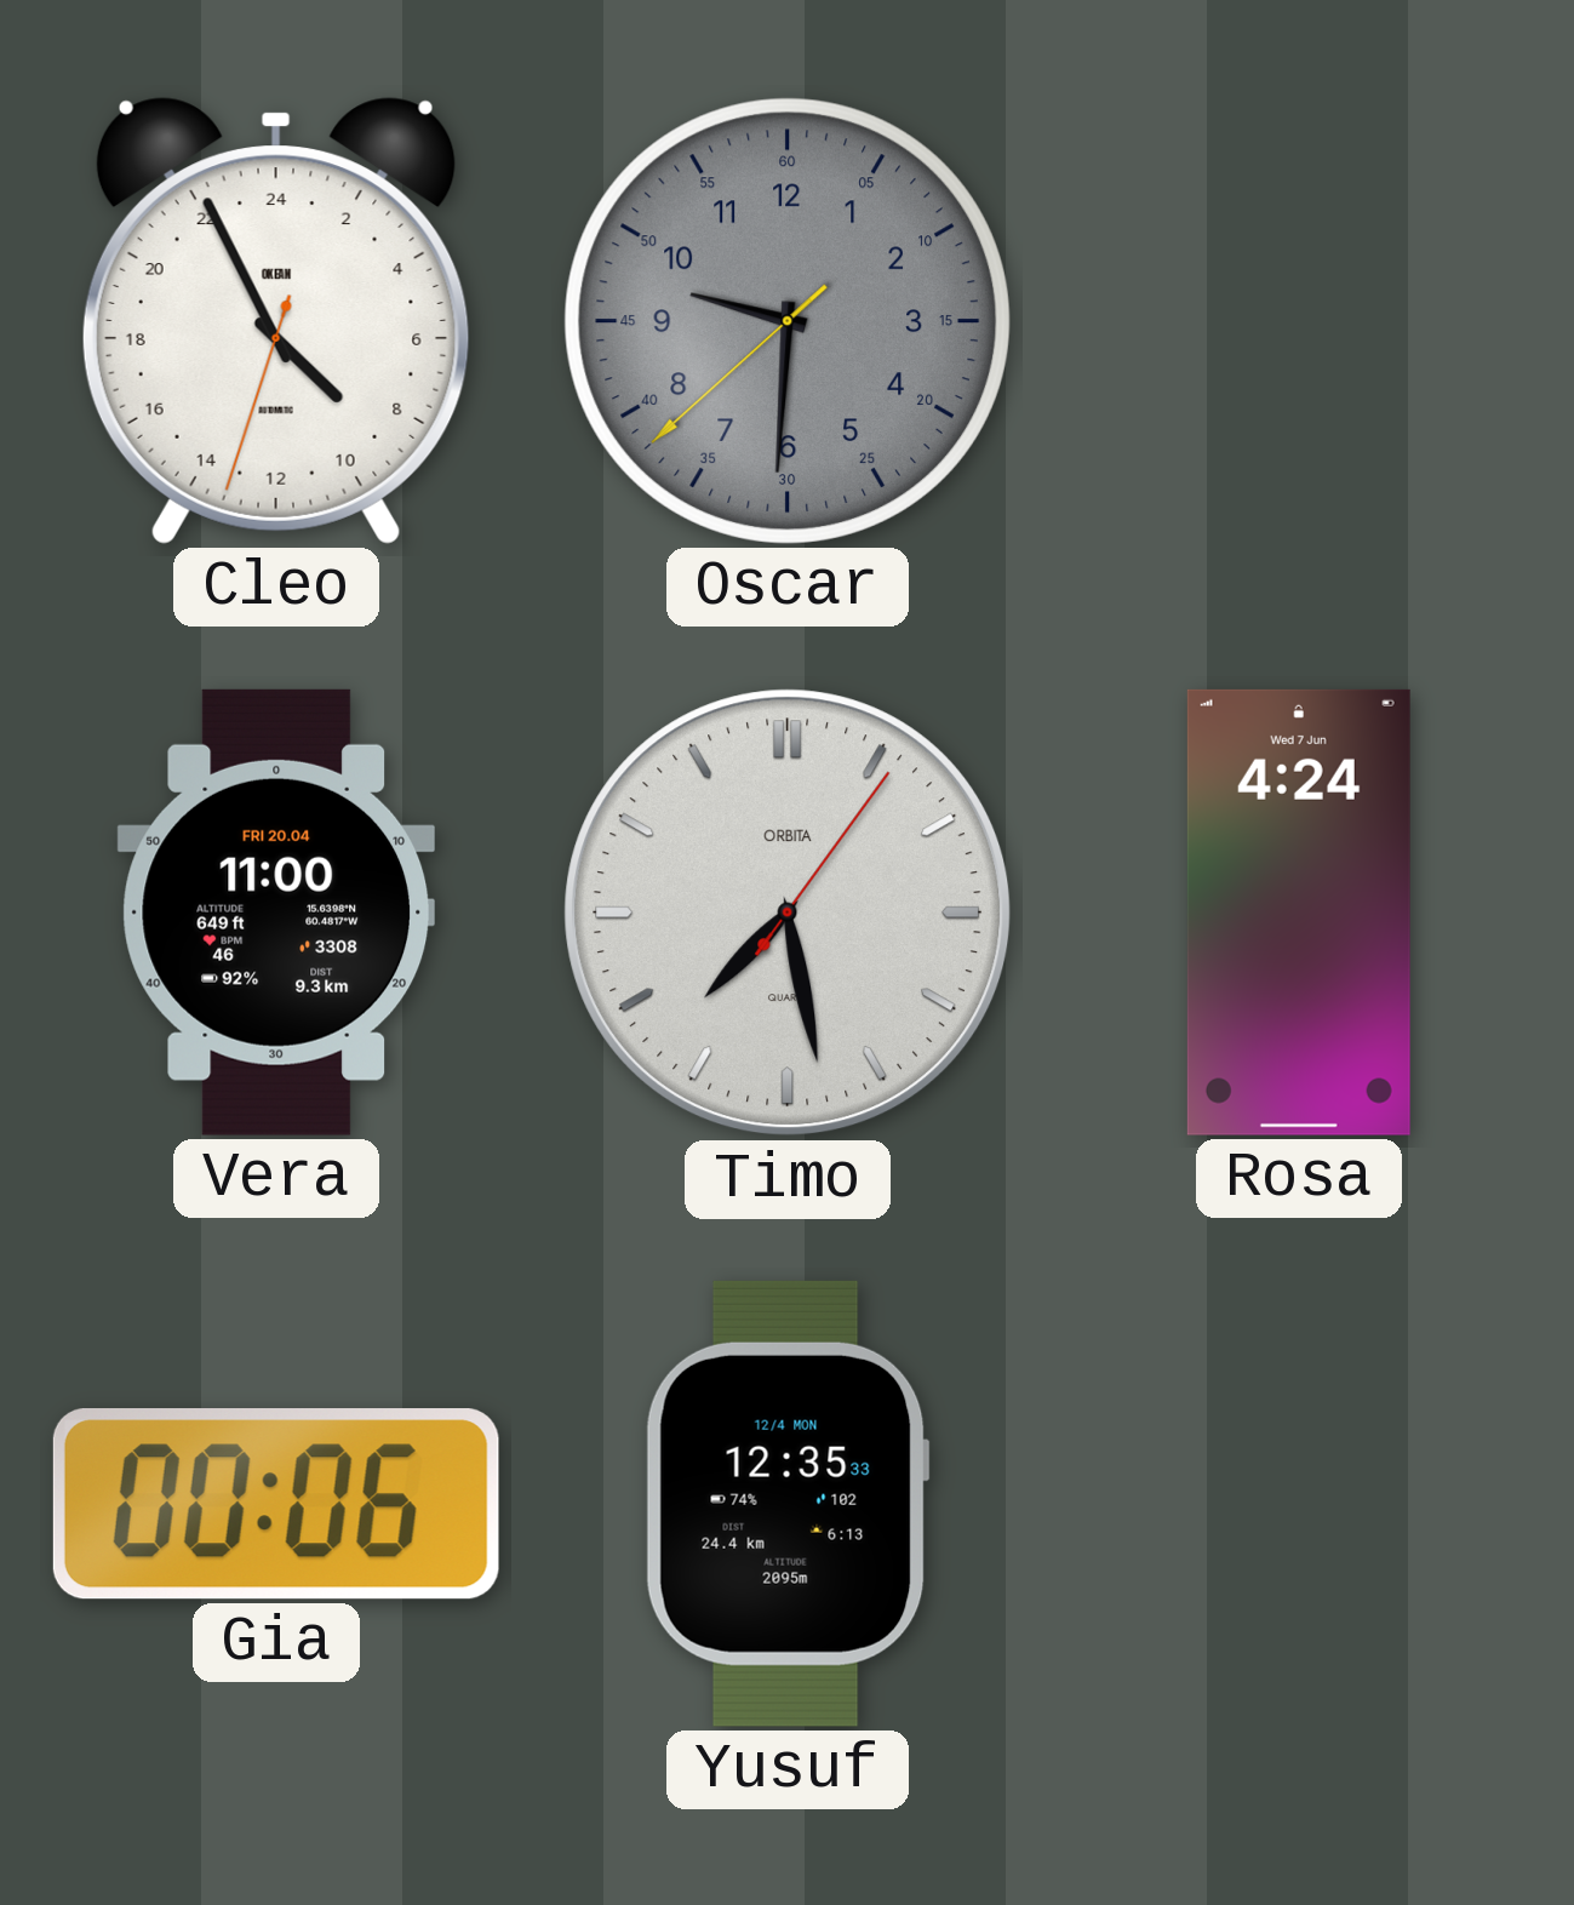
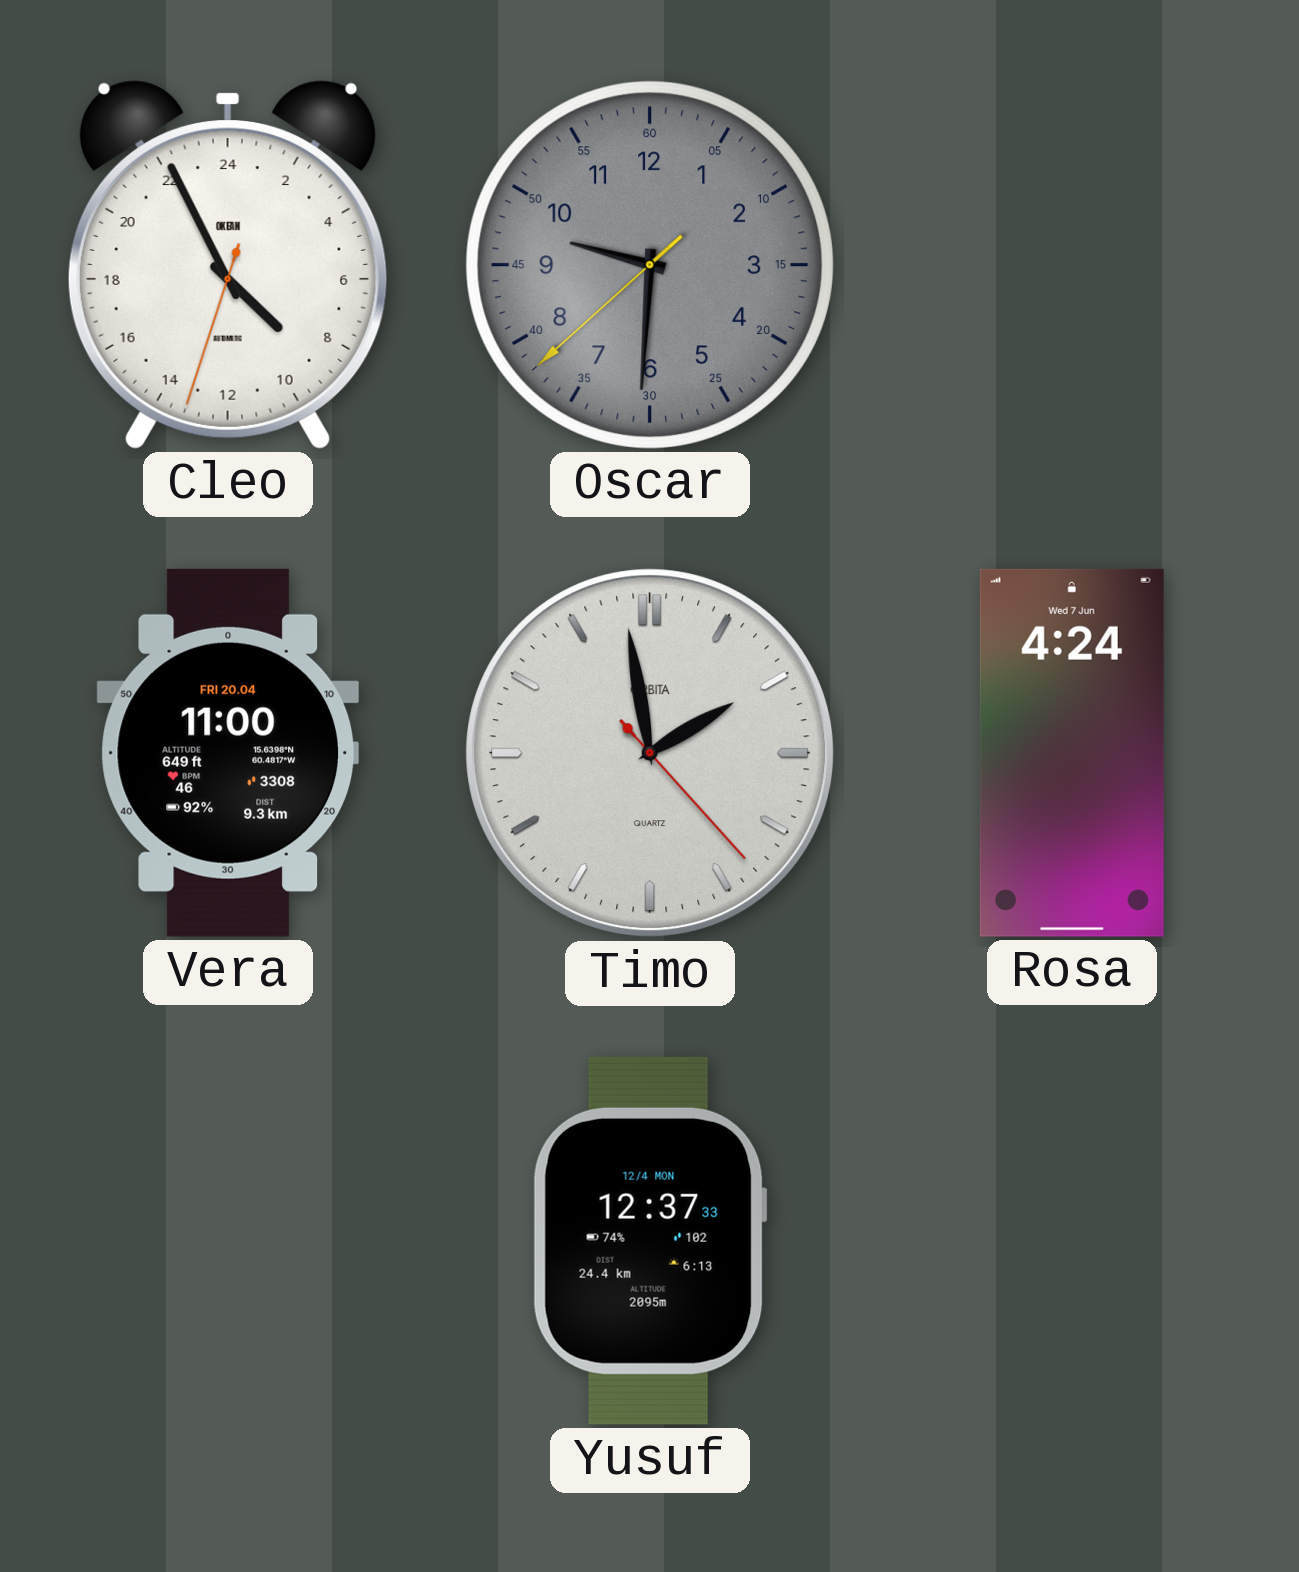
Timo: 7:28 -> 1:58
Gia: 00:06 -> none
Yusuf: 12:35 -> 12:37
